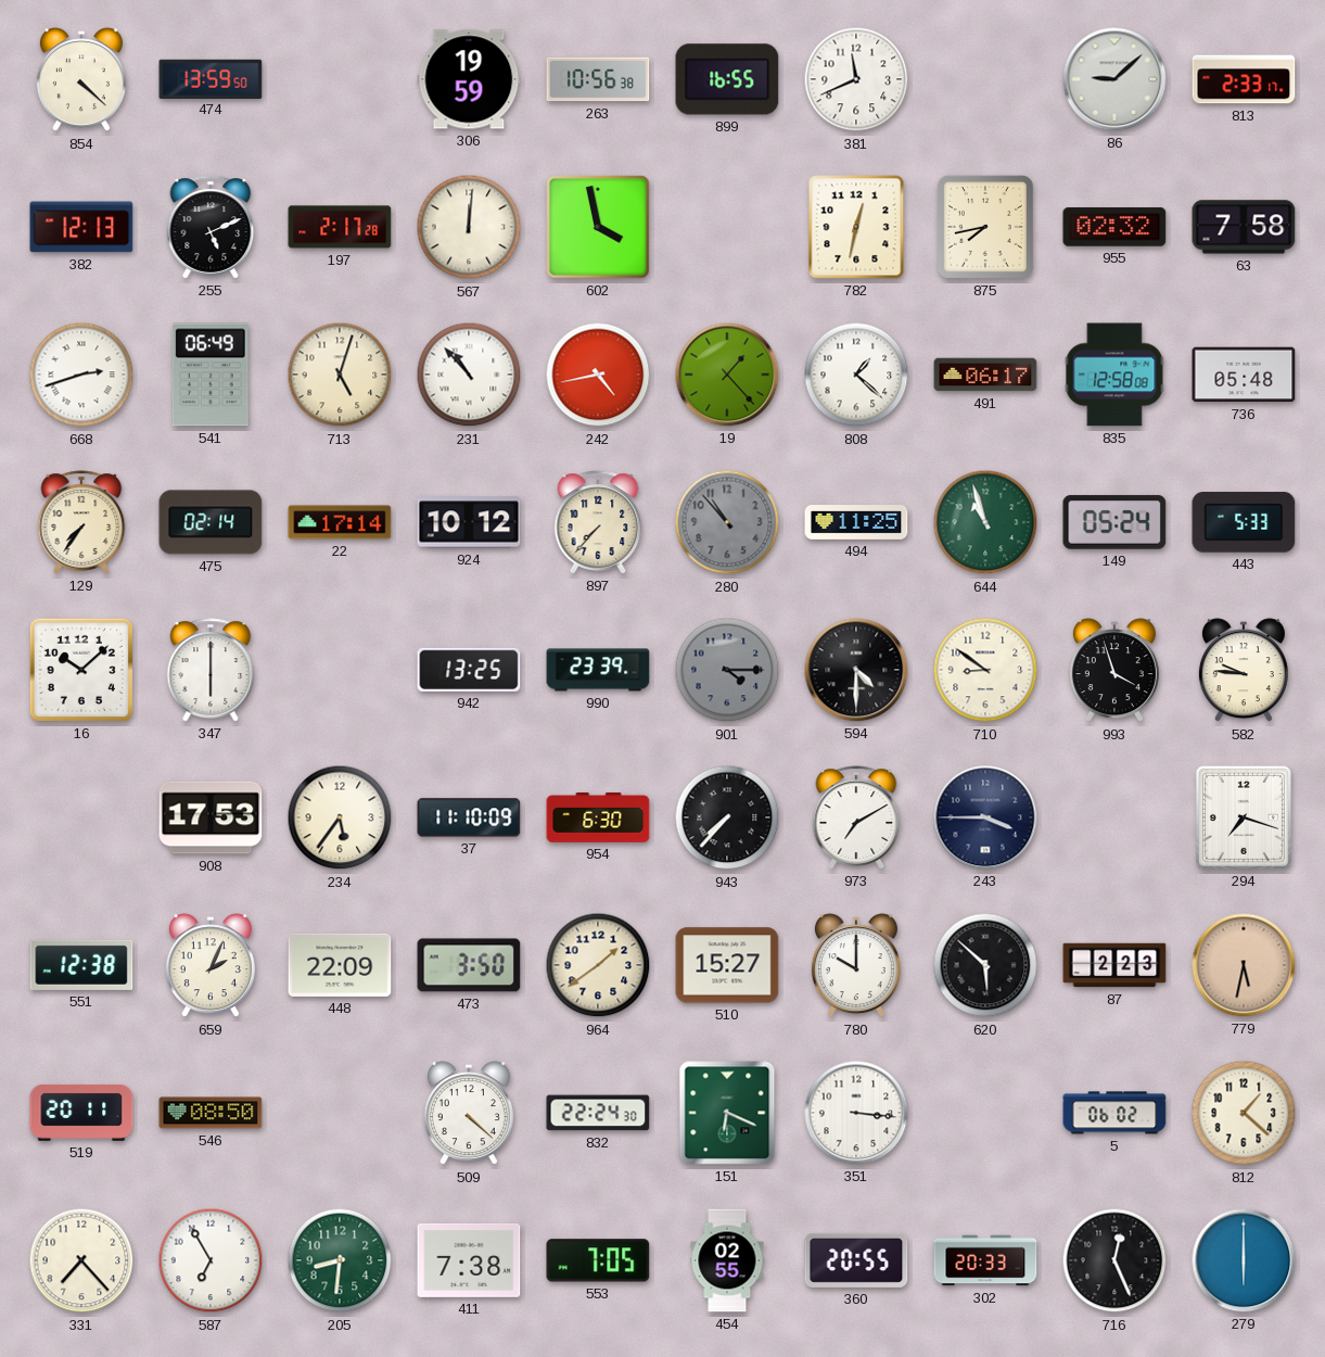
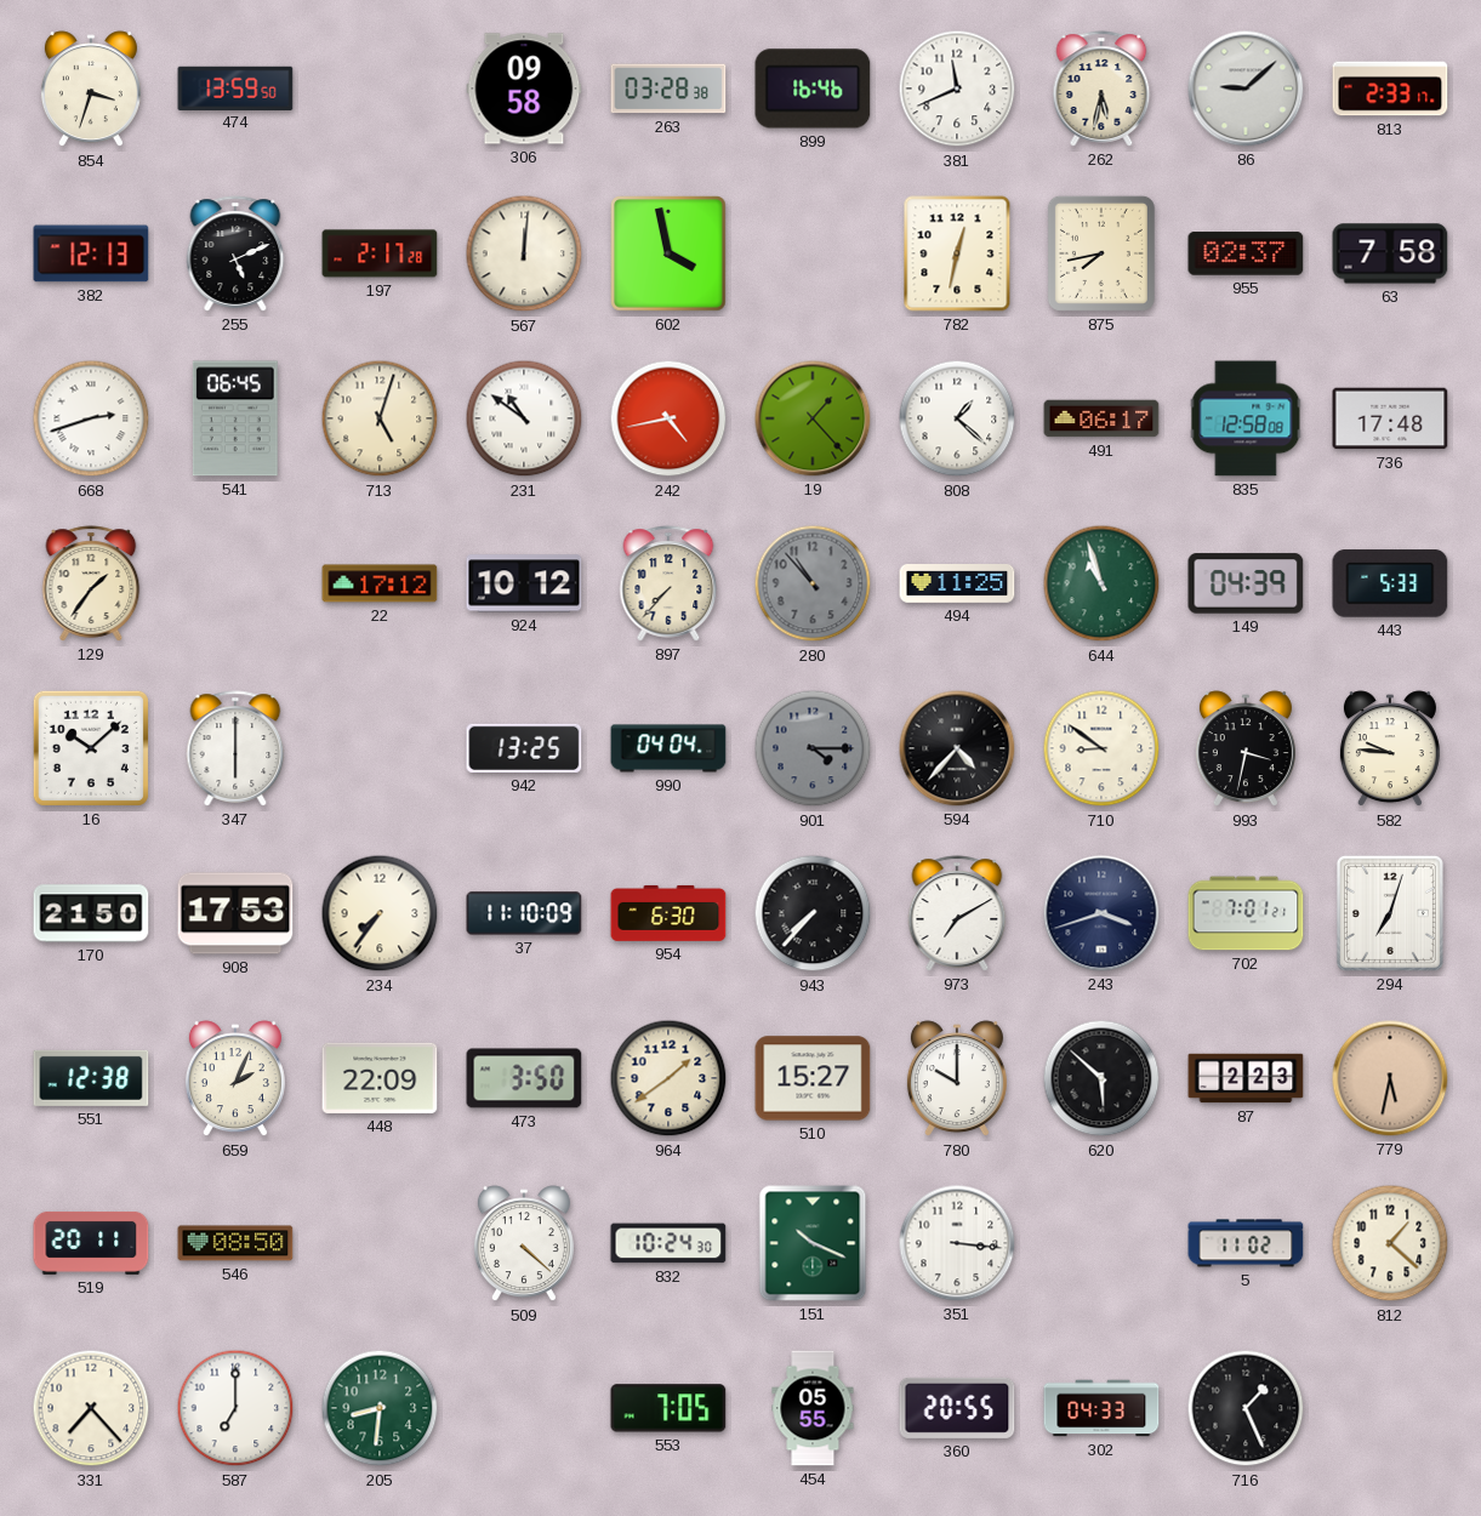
854: 4:22 -> 3:33
306: 19:59 -> 09:58
263: 10:56 -> 03:28
899: 16:55 -> 16:46
262: none -> 5:32
955: 02:32 -> 02:37
541: 06:49 -> 06:45
231: 10:53 -> 10:51
736: 05:48 -> 17:48
129: 7:36 -> 1:36
475: 02:14 -> none
22: 17:14 -> 17:12
149: 05:24 -> 04:39
990: 23:39 -> 04:04
594: 4:30 -> 4:37
993: 3:57 -> 3:32
170: none -> 21:50
234: 5:36 -> 7:36
243: 3:45 -> 3:42
702: none -> 7:01
294: 7:18 -> 7:03
832: 22:24 -> 10:24
151: 6:19 -> 10:19
5: 06:02 -> 11:02
587: 6:55 -> 7:00
411: 7:38 -> none
454: 02:55 -> 05:55
302: 20:33 -> 04:33
716: 12:26 -> 1:26
279: 6:00 -> none
